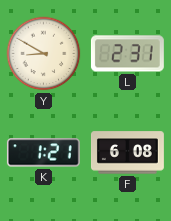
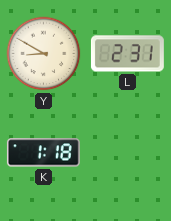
K: 1:21 -> 1:18
F: 6:08 -> none
